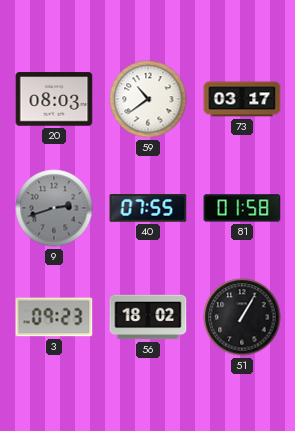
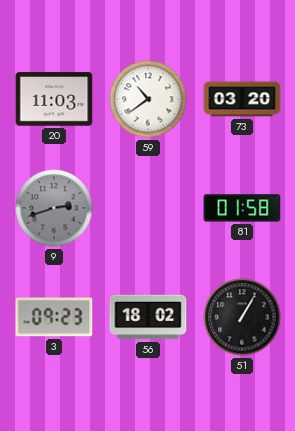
20: 08:03 -> 11:03
73: 03:17 -> 03:20
40: 07:55 -> none
